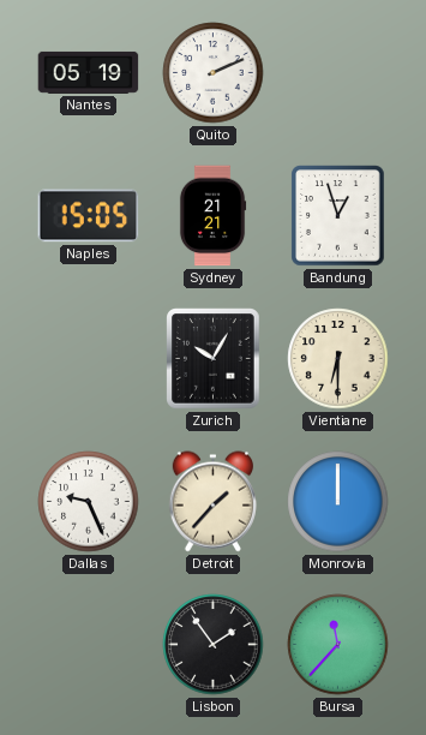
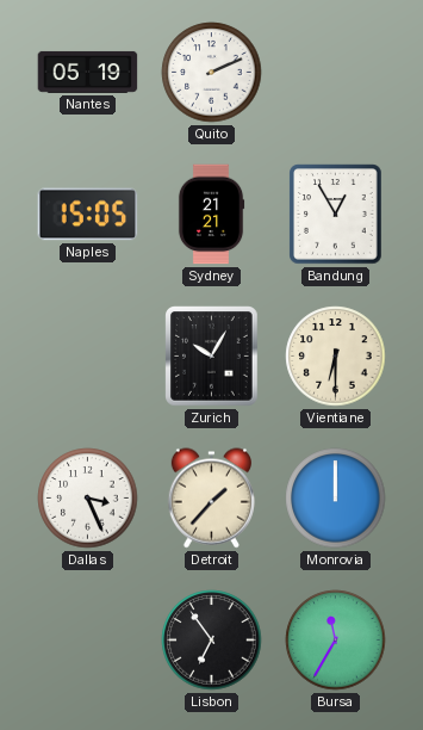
Bandung: 12:57 -> 12:55
Dallas: 9:26 -> 3:26
Lisbon: 1:54 -> 6:54
Bursa: 11:37 -> 11:35
